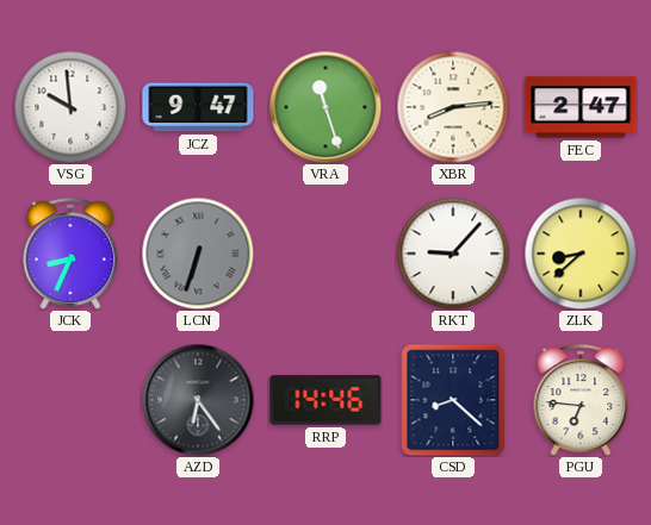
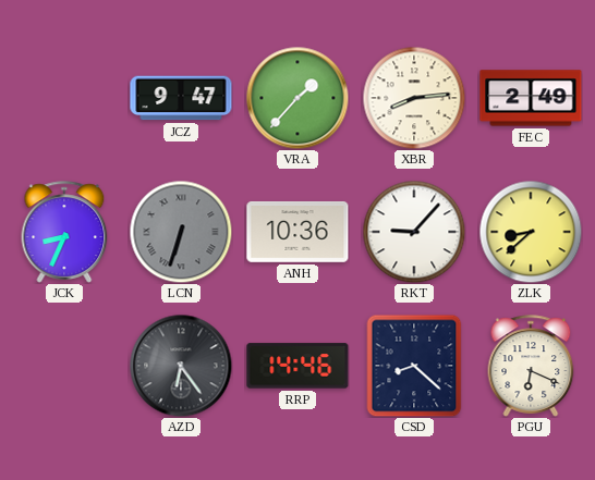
VSG: 9:59 -> none
VRA: 11:27 -> 1:37
FEC: 2:47 -> 2:49
ANH: none -> 10:36
PGU: 6:46 -> 6:19
